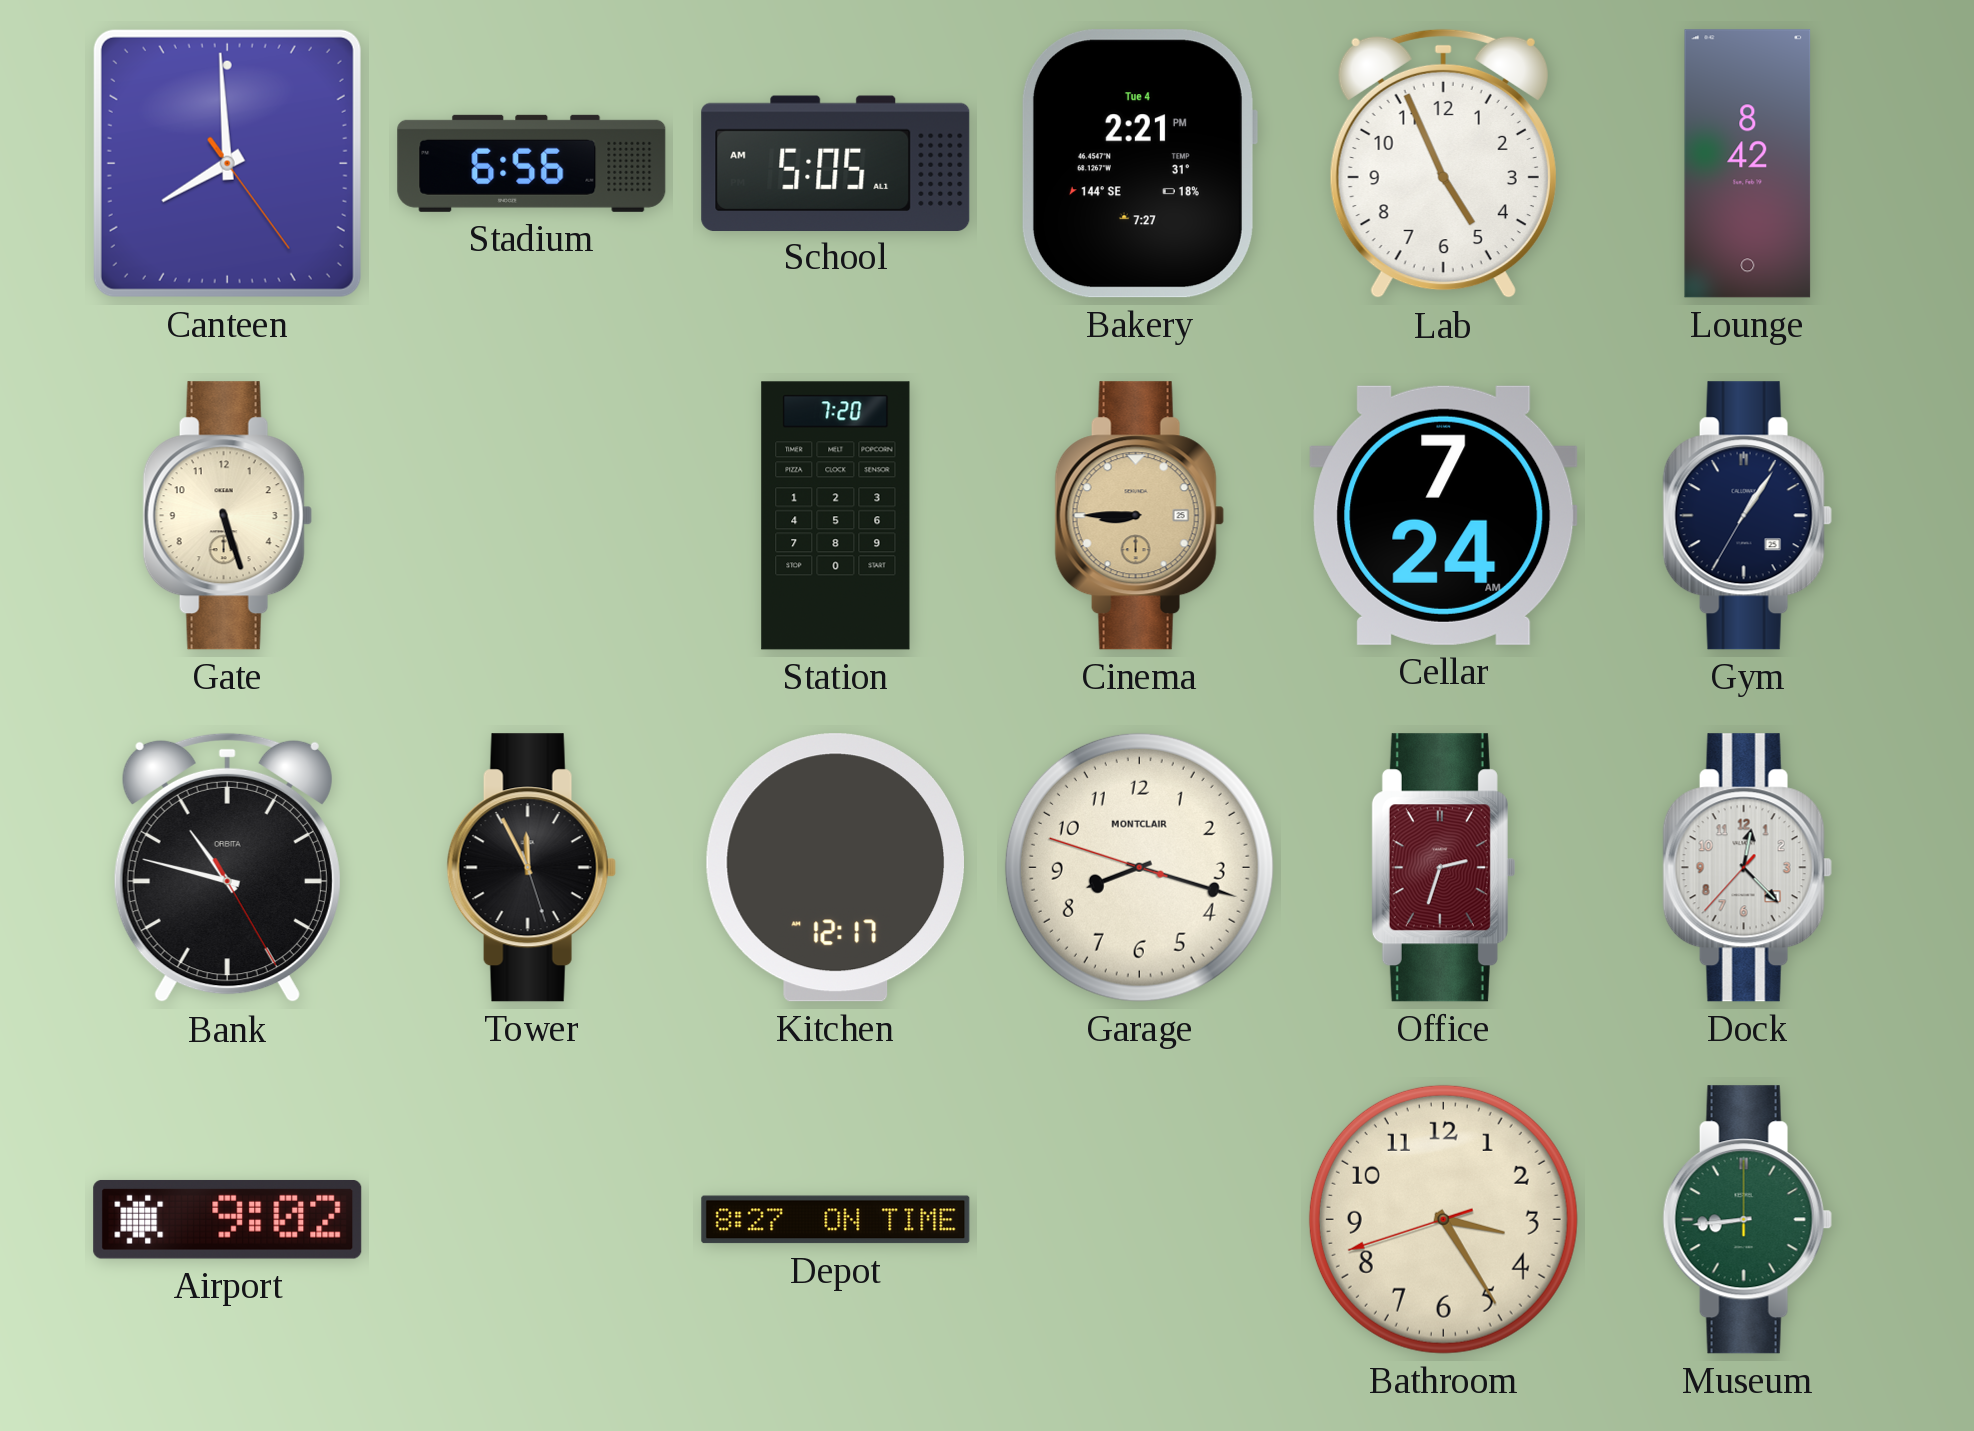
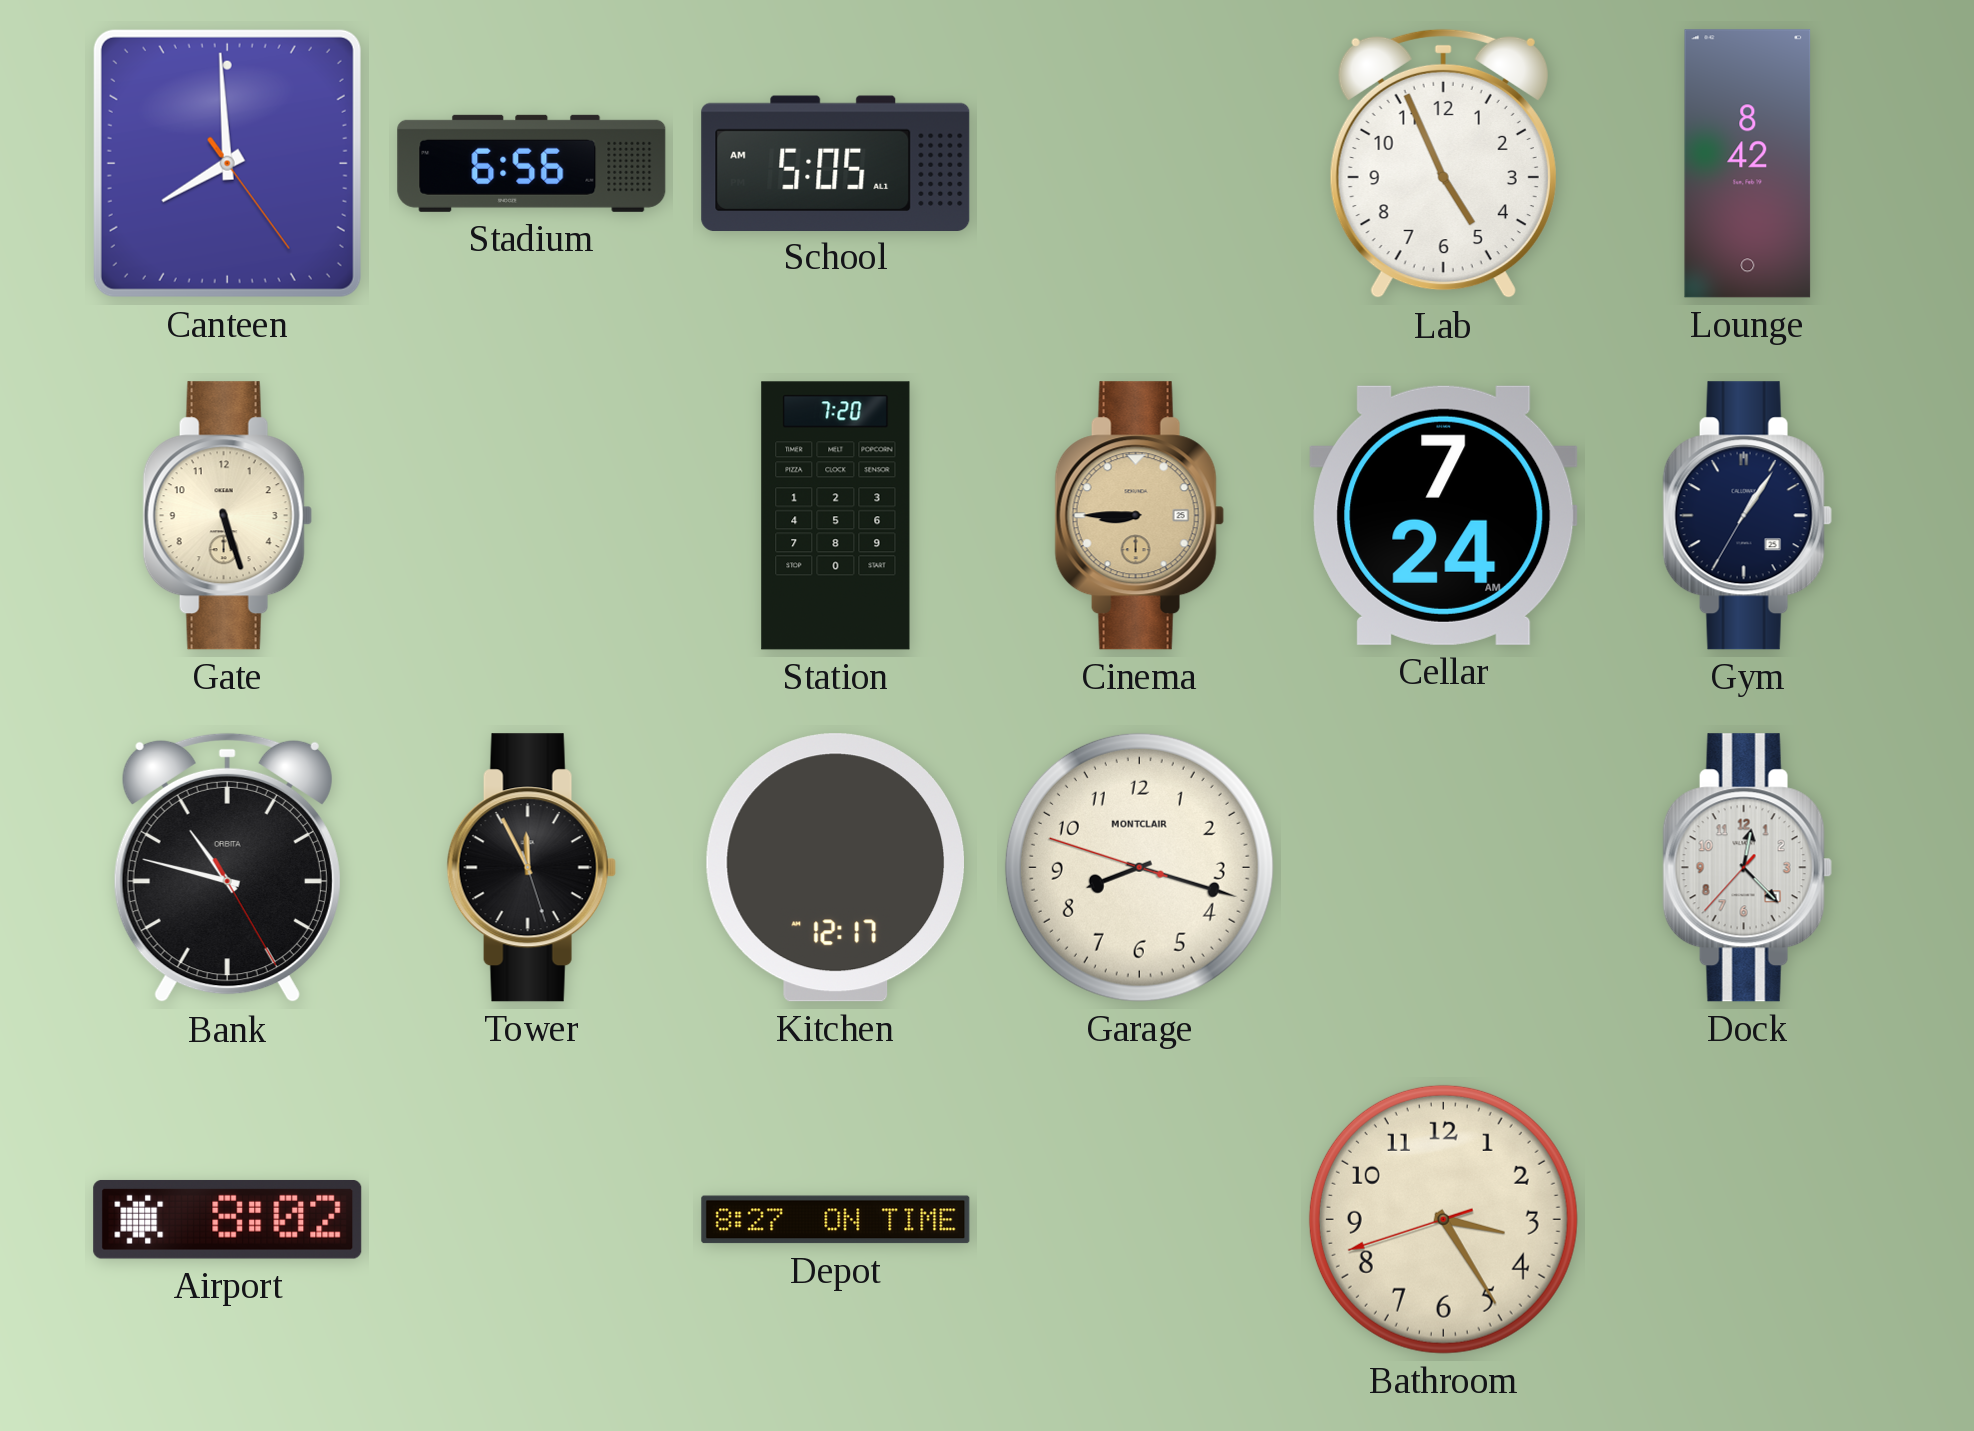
Bakery: 2:21 -> none
Office: 2:33 -> none
Airport: 9:02 -> 8:02
Museum: 8:44 -> none
